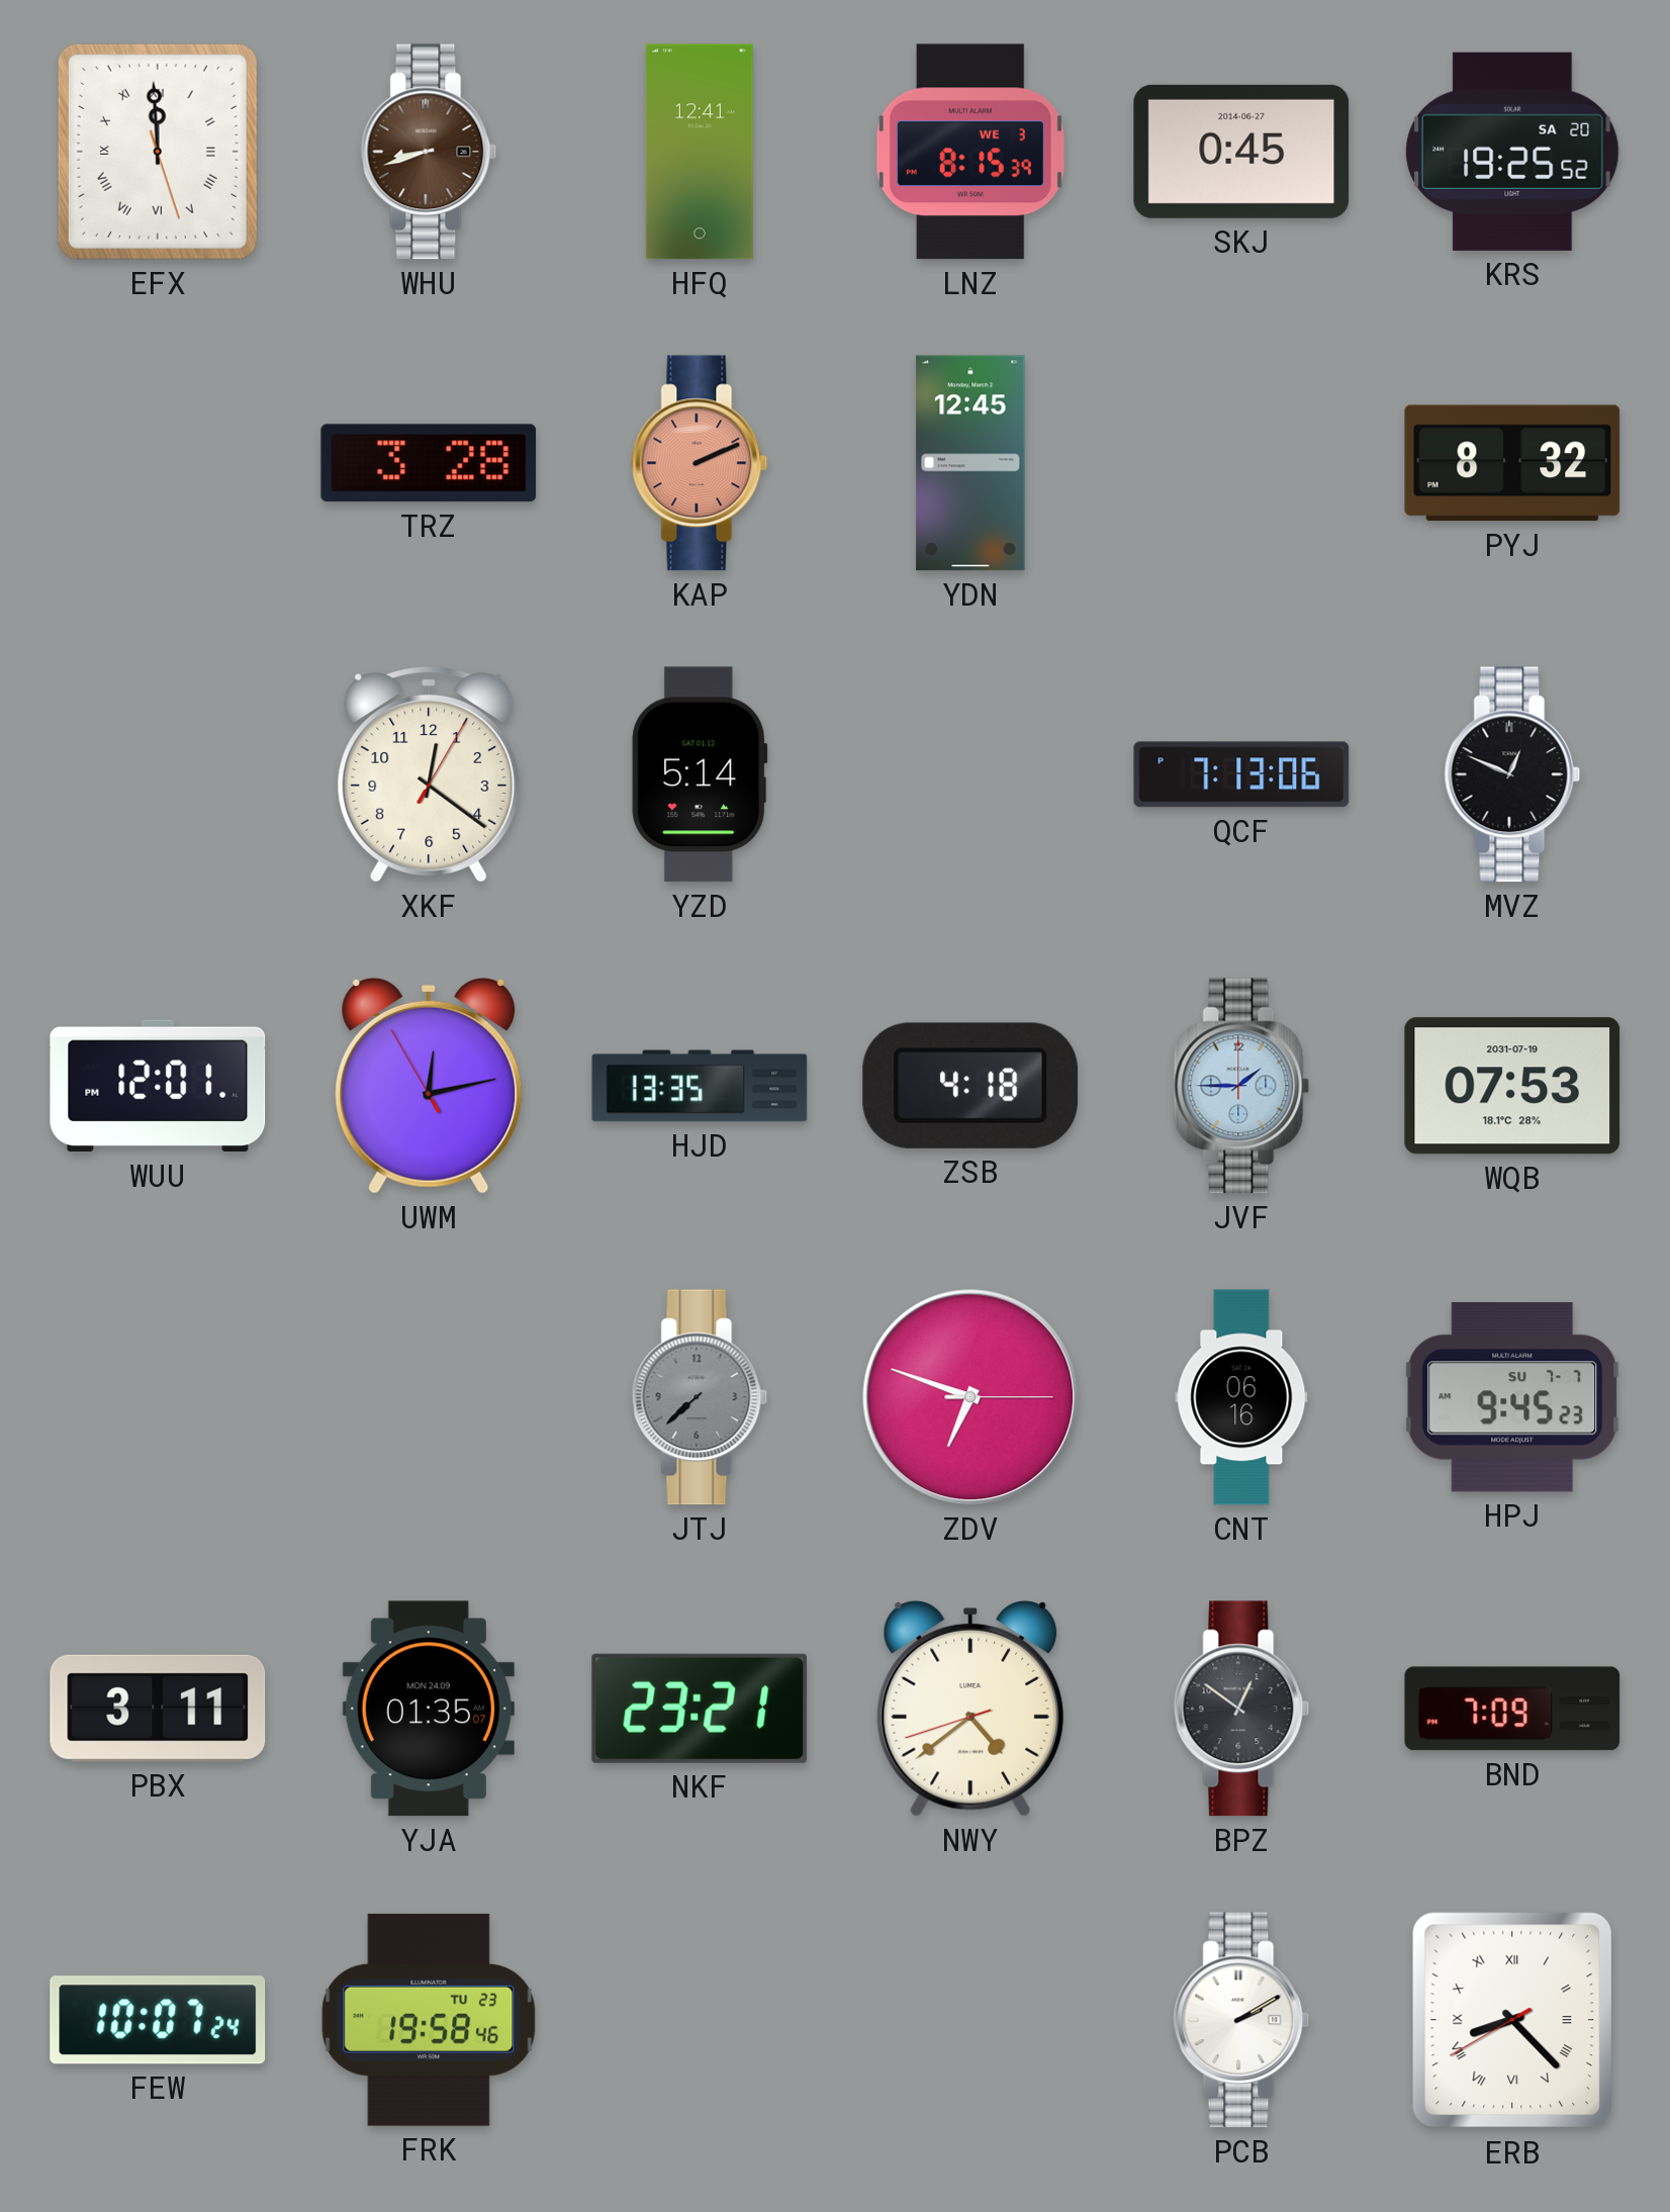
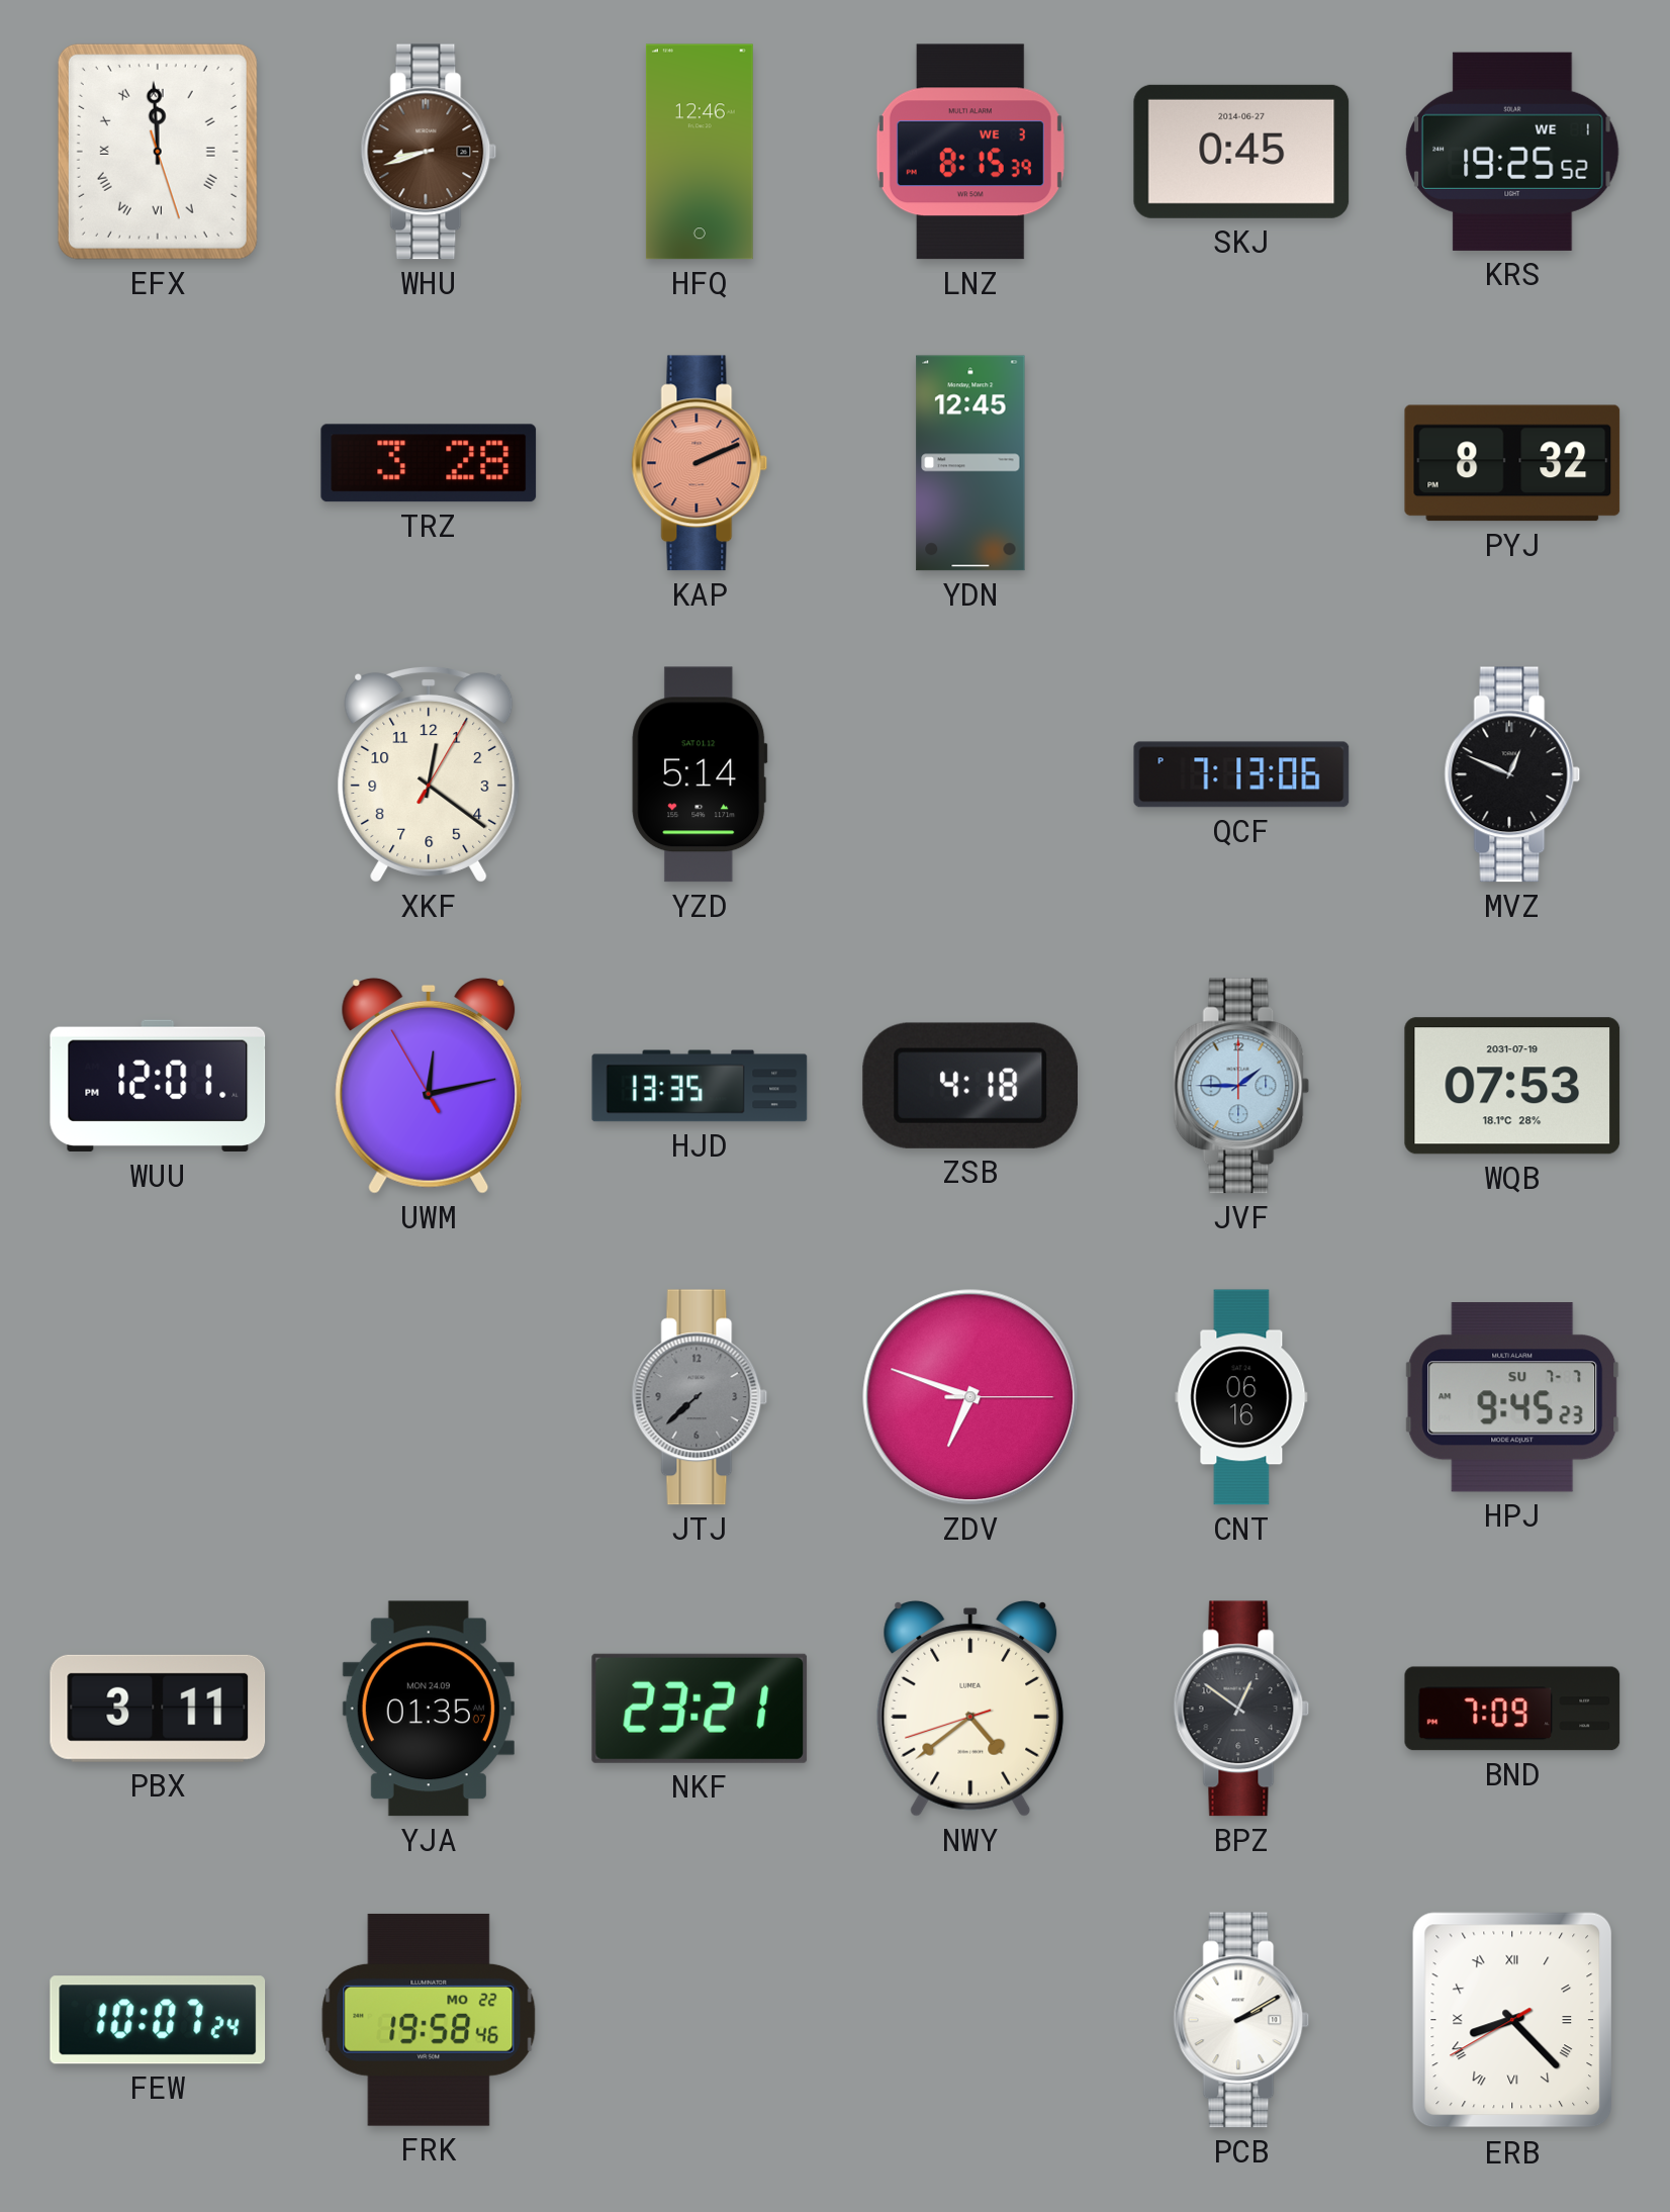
HFQ: 12:41 -> 12:46
KRS date: SA 20 -> WE 1
FRK date: TU 23 -> MO 22
